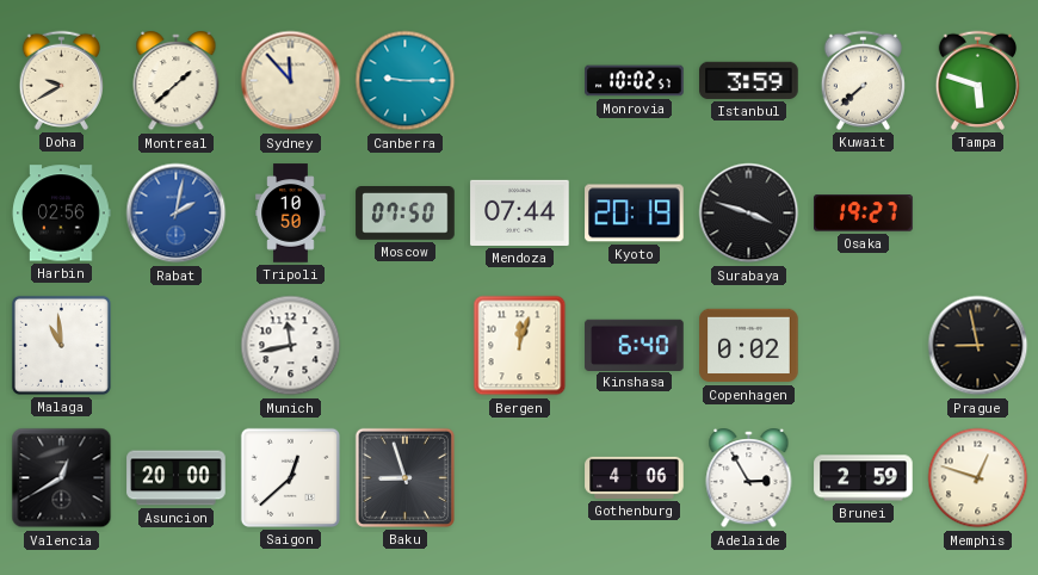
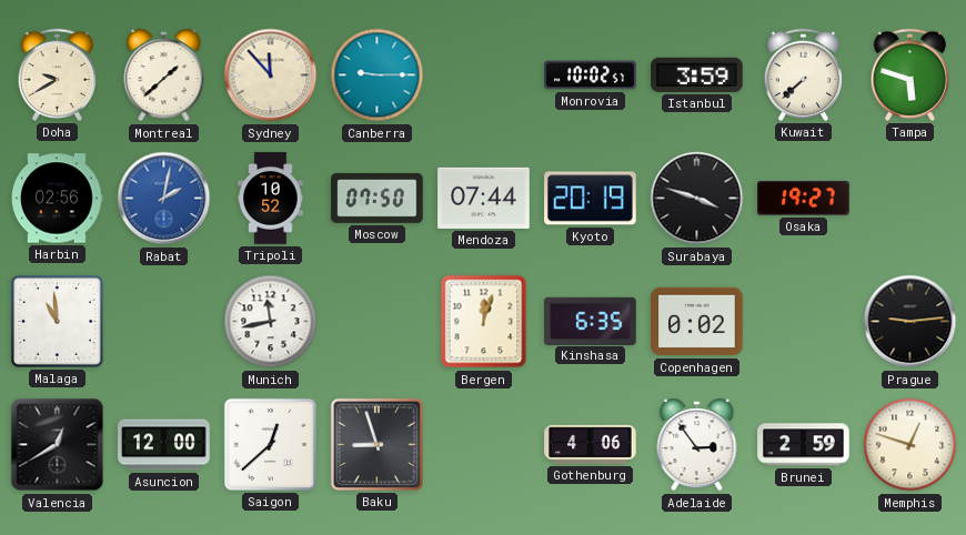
Tripoli: 10:50 -> 10:52
Kinshasa: 6:40 -> 6:35
Prague: 8:58 -> 9:14
Asuncion: 20:00 -> 12:00
Adelaide: 2:55 -> 2:54
